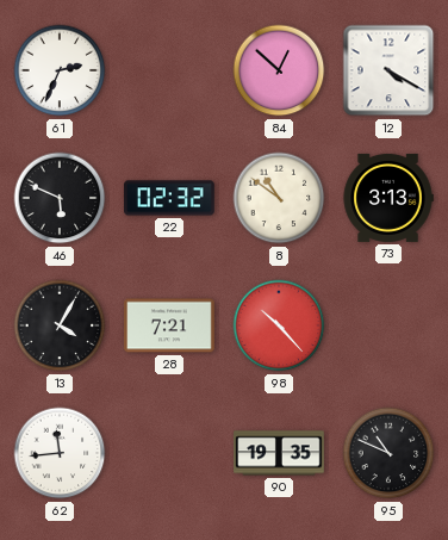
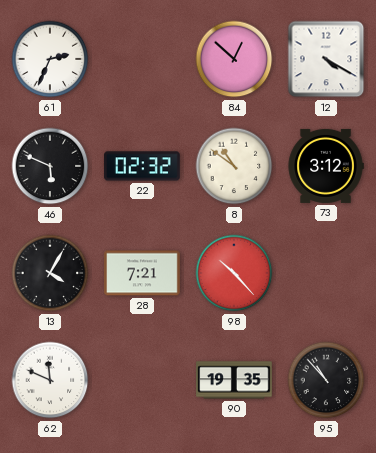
73: 3:13 -> 3:12
62: 11:44 -> 11:49
95: 10:49 -> 10:53
